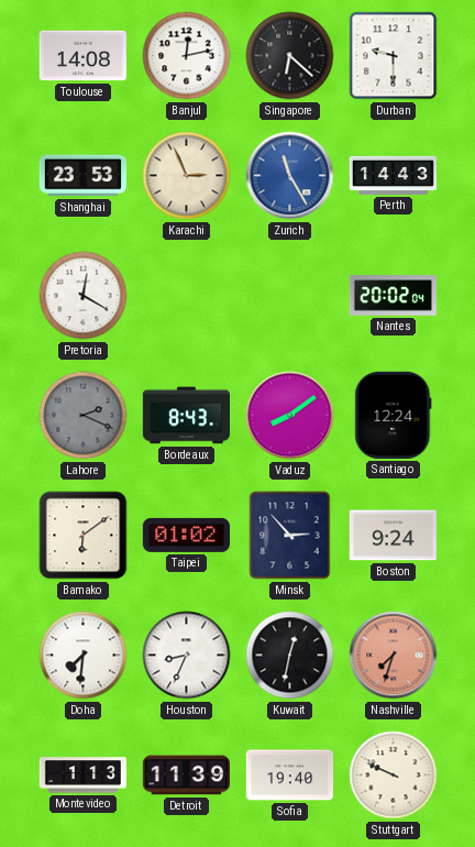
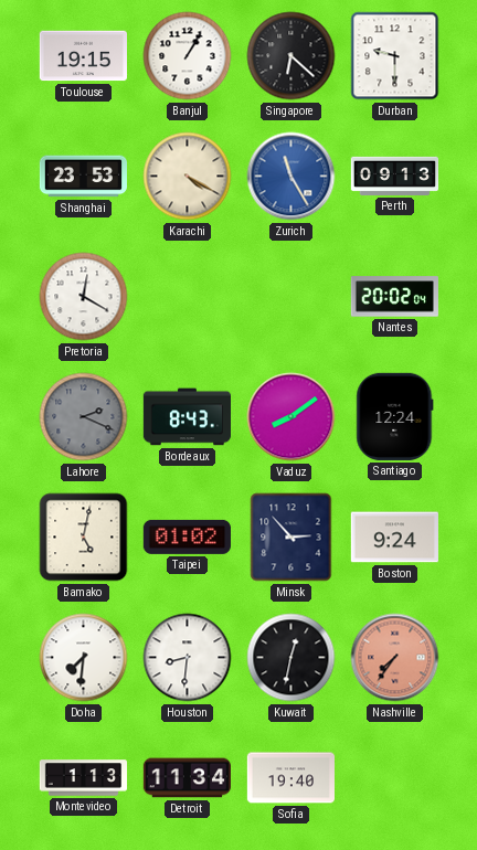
Toulouse: 14:08 -> 19:15
Banjul: 12:13 -> 1:05
Karachi: 2:56 -> 4:20
Perth: 14:43 -> 09:13
Bamako: 6:09 -> 5:02
Houston: 8:34 -> 8:31
Nashville: 7:33 -> 7:36
Detroit: 11:39 -> 11:34
Stuttgart: 9:49 -> none
